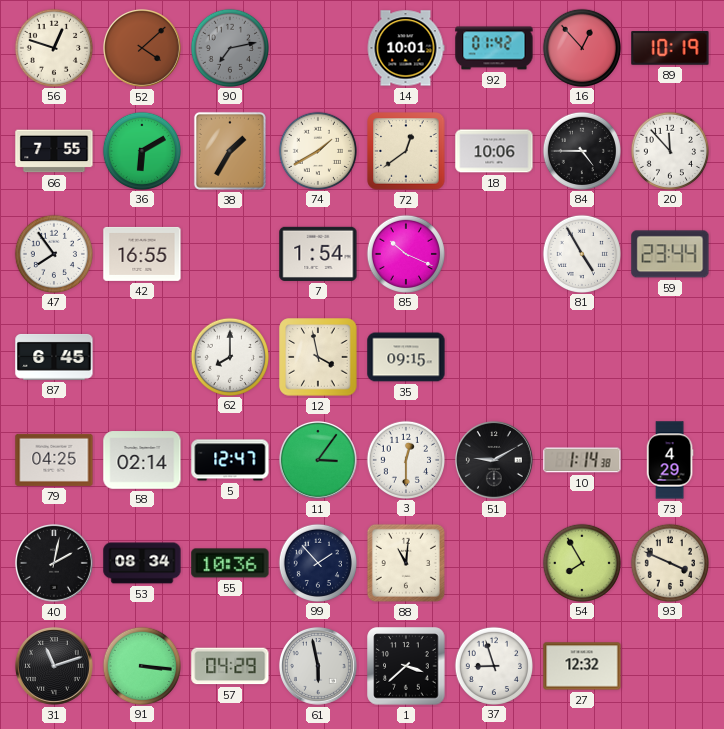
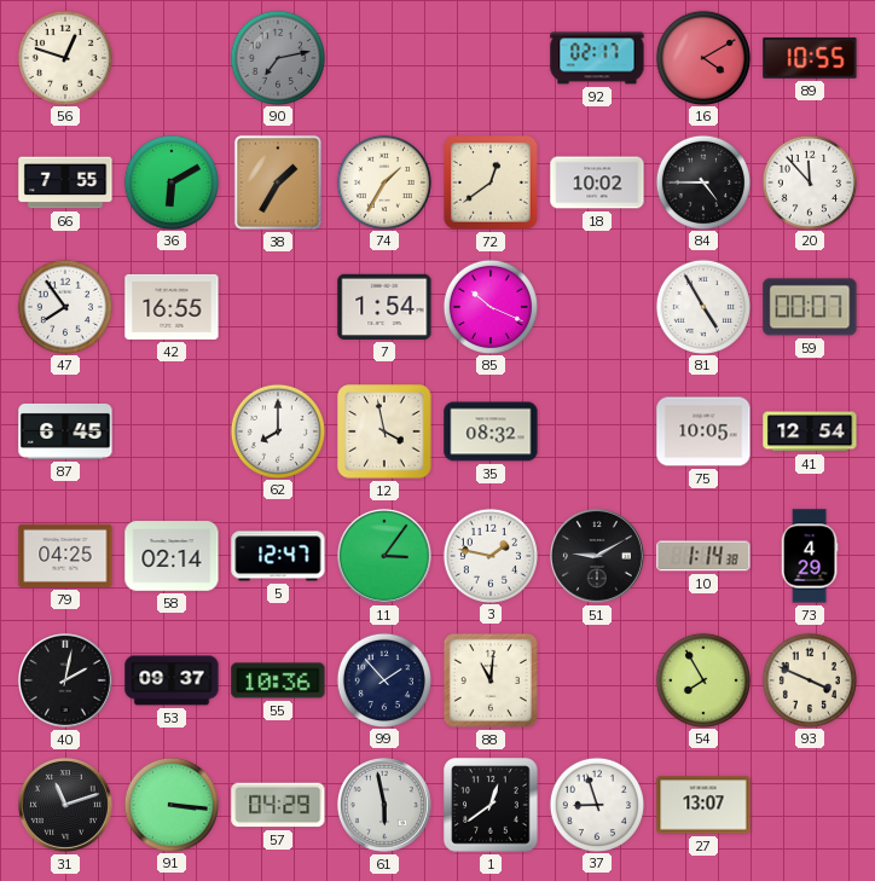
52: 4:08 -> none
14: 10:01 -> none
92: 01:42 -> 02:17
16: 12:53 -> 4:10
89: 10:19 -> 10:55
74: 1:40 -> 1:35
18: 10:06 -> 10:02
59: 23:44 -> 00:07
35: 09:15 -> 08:32
75: none -> 10:05
41: none -> 12:54
3: 12:30 -> 1:47
53: 08:34 -> 09:37
1: 3:38 -> 12:39
27: 12:32 -> 13:07
